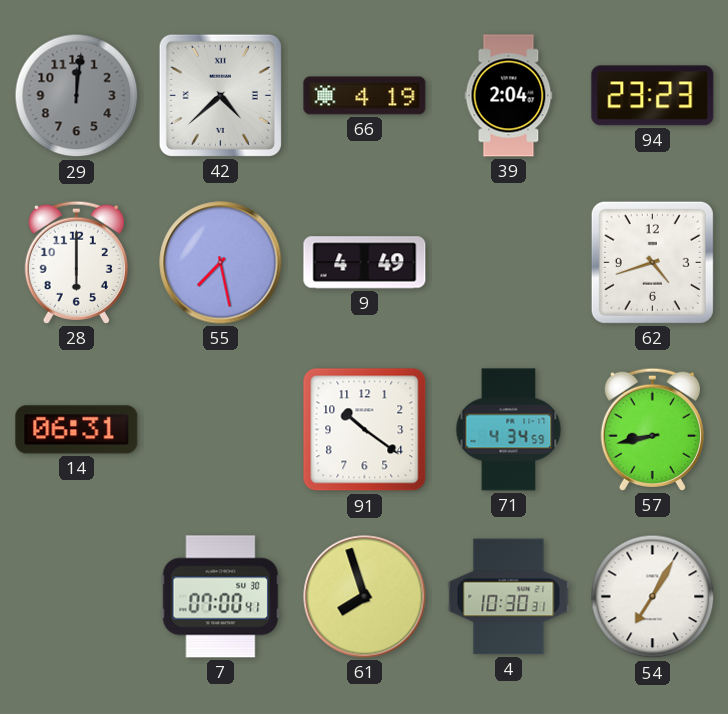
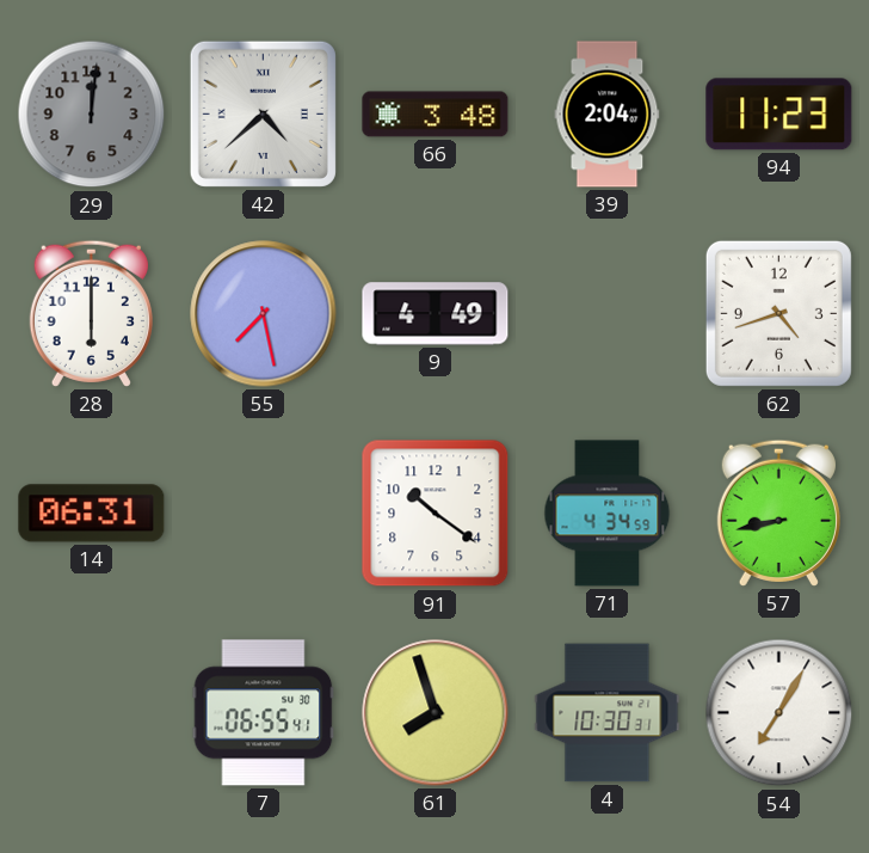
66: 4:19 -> 3:48
94: 23:23 -> 11:23
7: 07:00 -> 06:55
